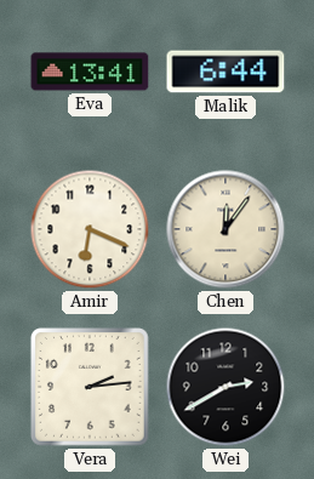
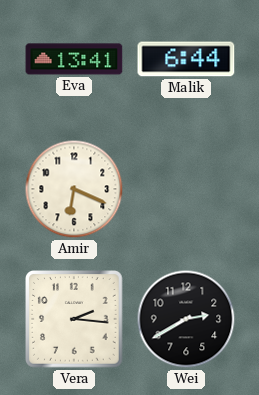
Chen: 12:06 -> none
Vera: 2:14 -> 2:16
